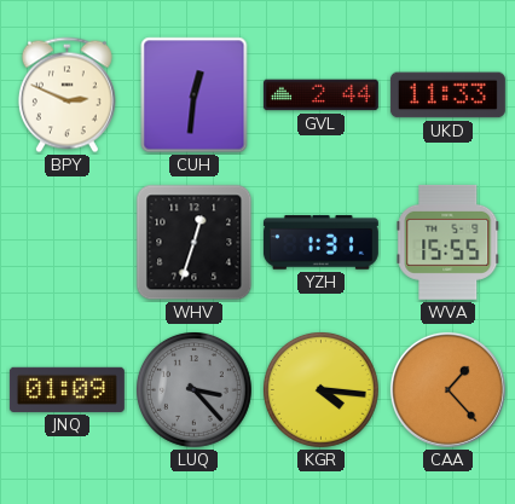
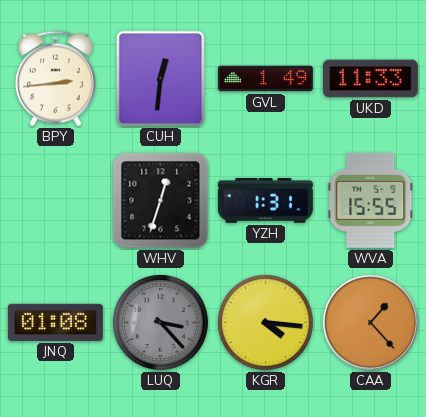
BPY: 2:49 -> 2:44
GVL: 2:44 -> 1:49
JNQ: 01:09 -> 01:08
